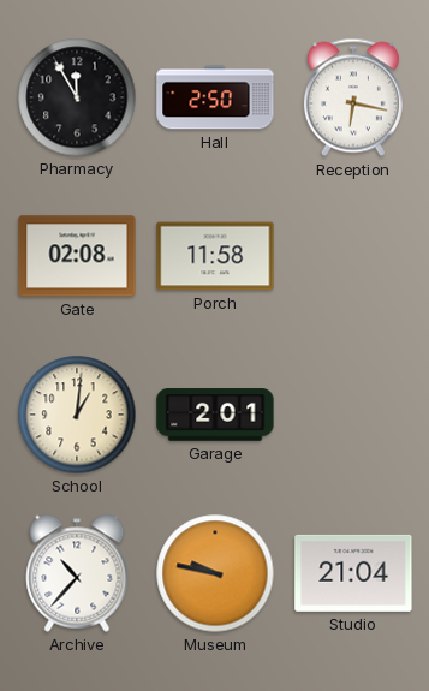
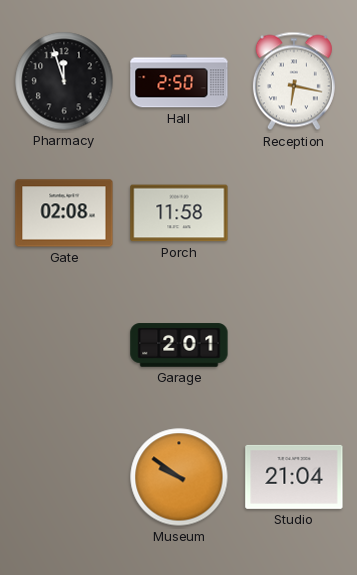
Pharmacy: 11:55 -> 11:57
School: 1:01 -> none
Archive: 10:37 -> none
Museum: 9:47 -> 9:51
